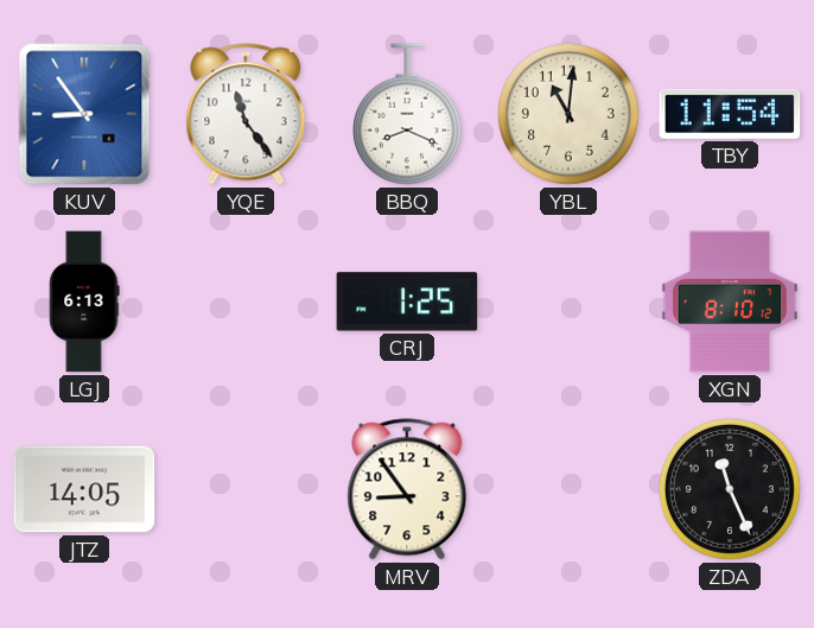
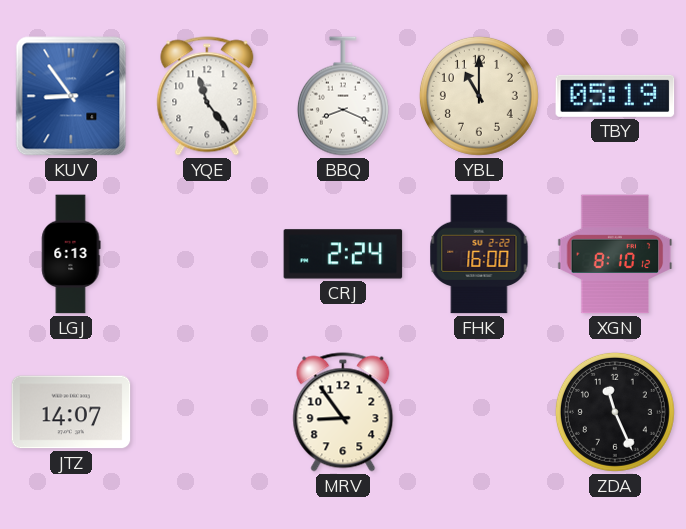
YBL: 11:01 -> 11:00
TBY: 11:54 -> 05:19
CRJ: 1:25 -> 2:24
FHK: none -> 16:00
JTZ: 14:05 -> 14:07
